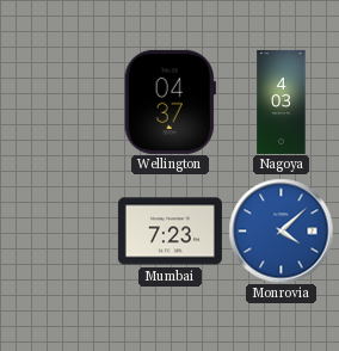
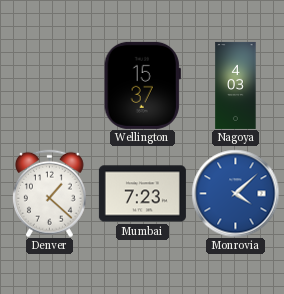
Wellington: 04:37 -> 15:37
Denver: none -> 1:22
